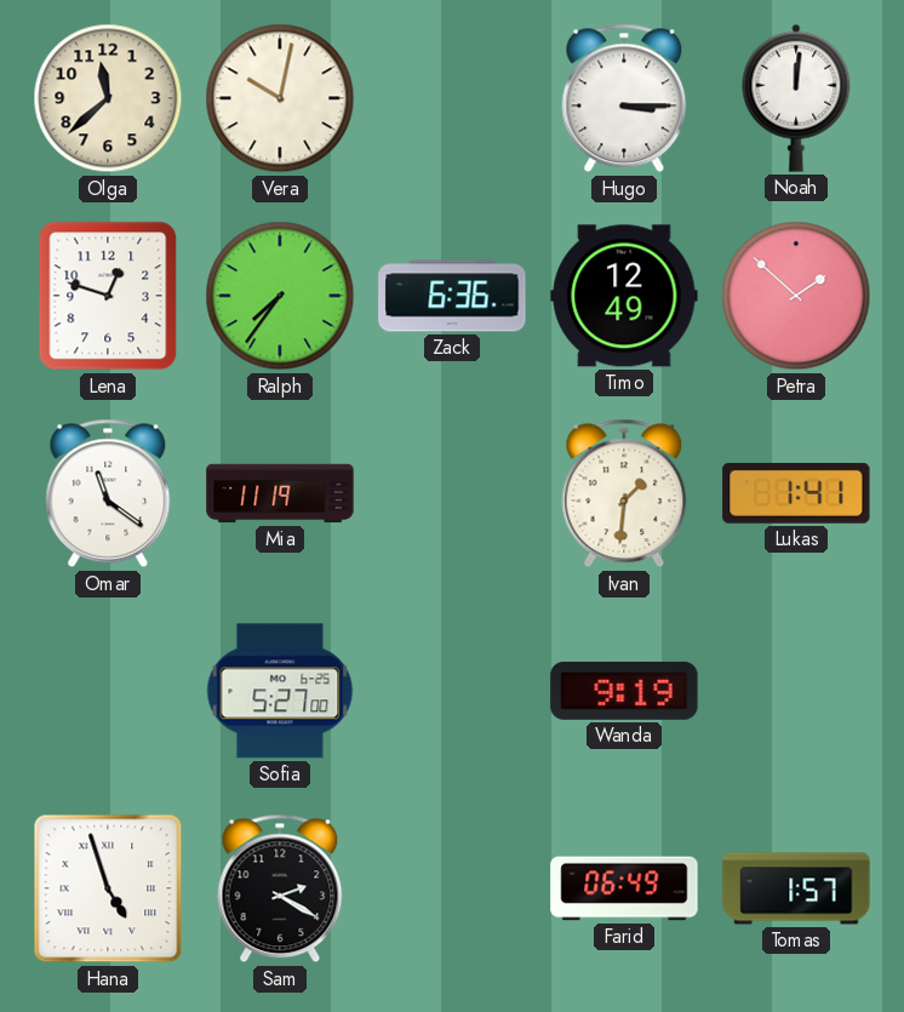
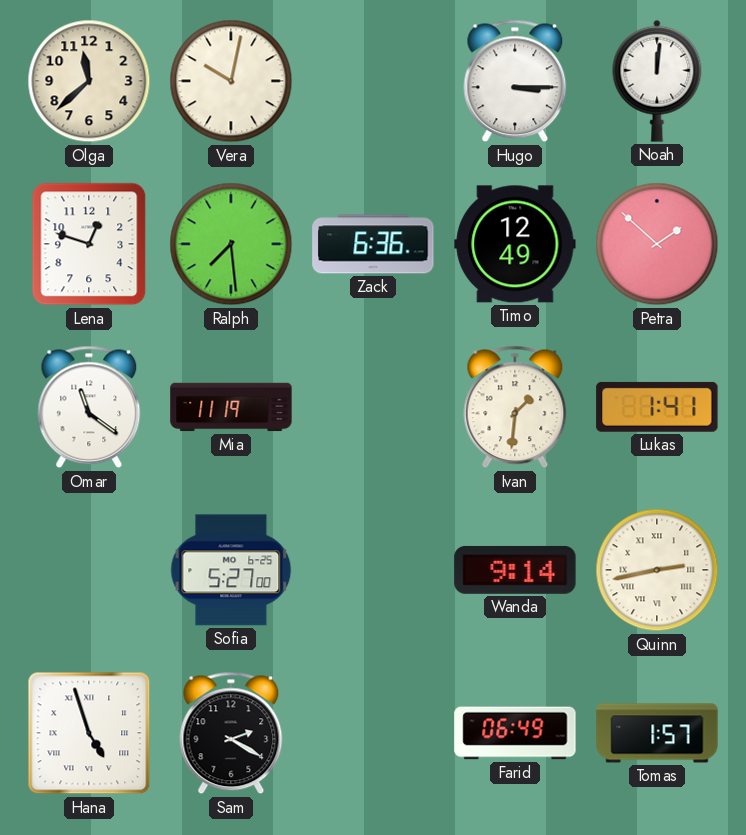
Ralph: 7:36 -> 7:29
Wanda: 9:19 -> 9:14
Quinn: none -> 2:43
